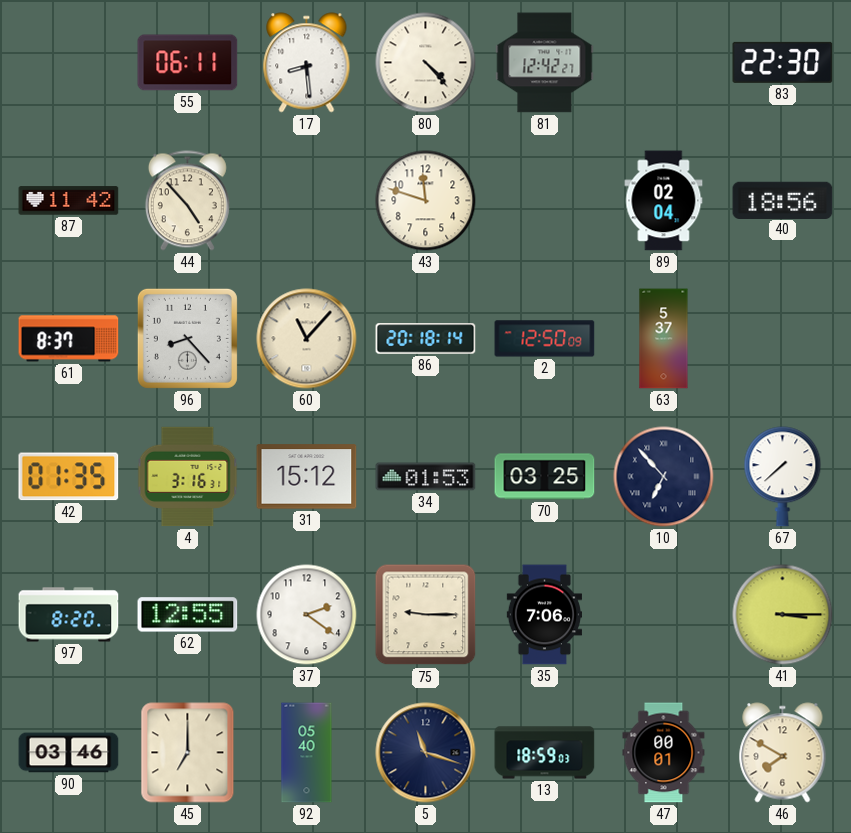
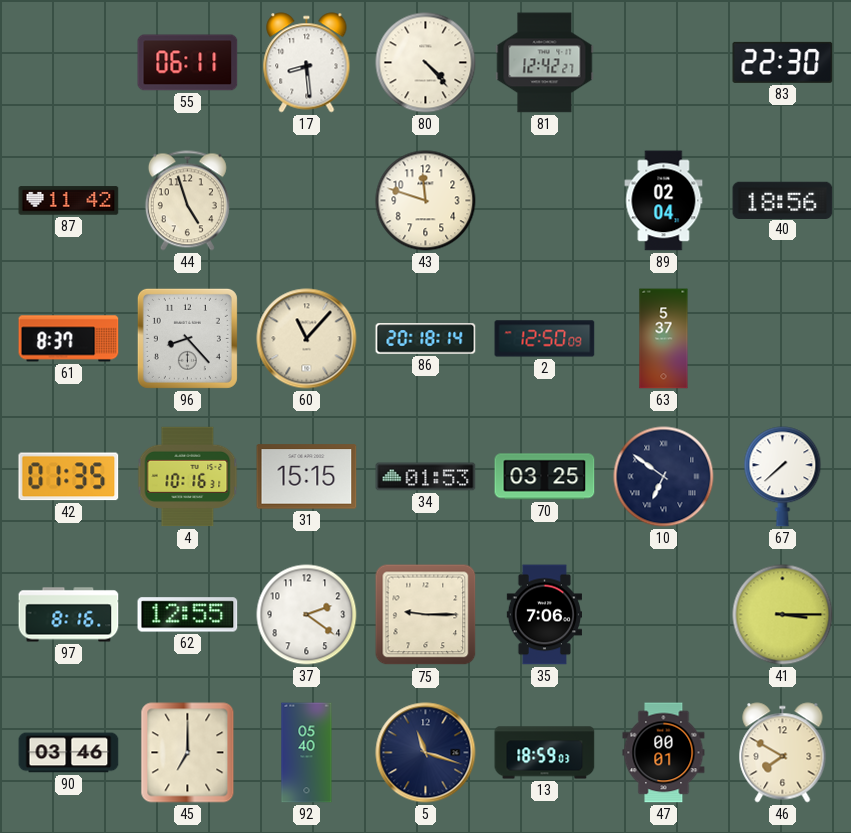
44: 4:53 -> 4:57
4: 3:16 -> 10:16
31: 15:12 -> 15:15
10: 6:53 -> 6:51
97: 8:20 -> 8:16
